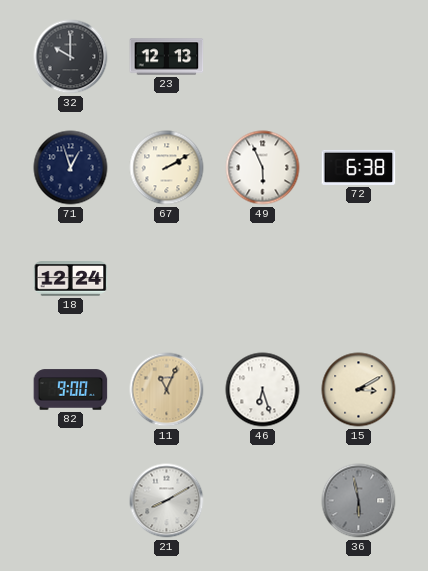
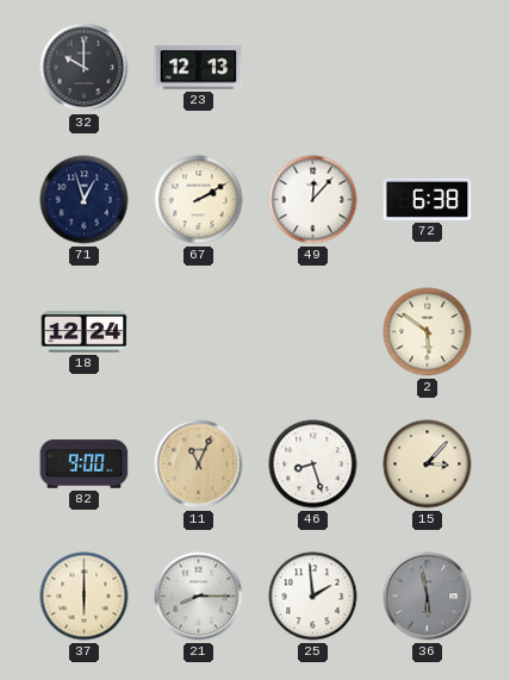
49: 5:56 -> 12:07
2: none -> 5:51
46: 6:27 -> 8:27
15: 3:10 -> 3:07
37: none -> 6:00
21: 8:10 -> 8:15
25: none -> 1:59
